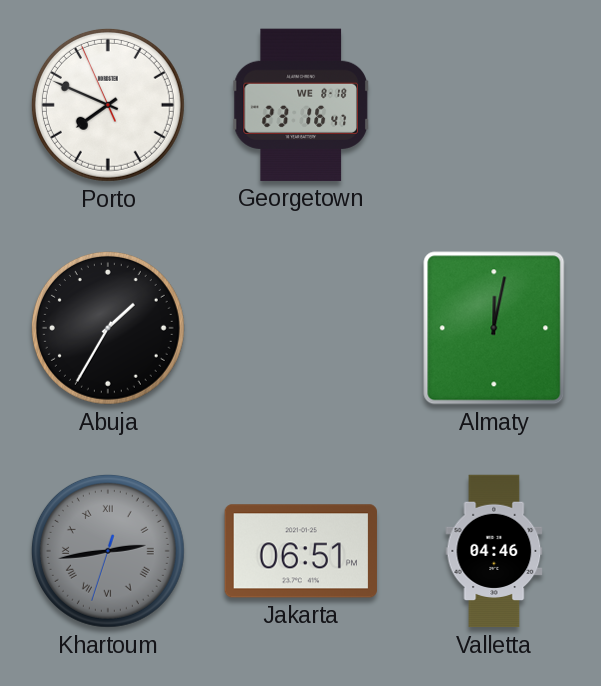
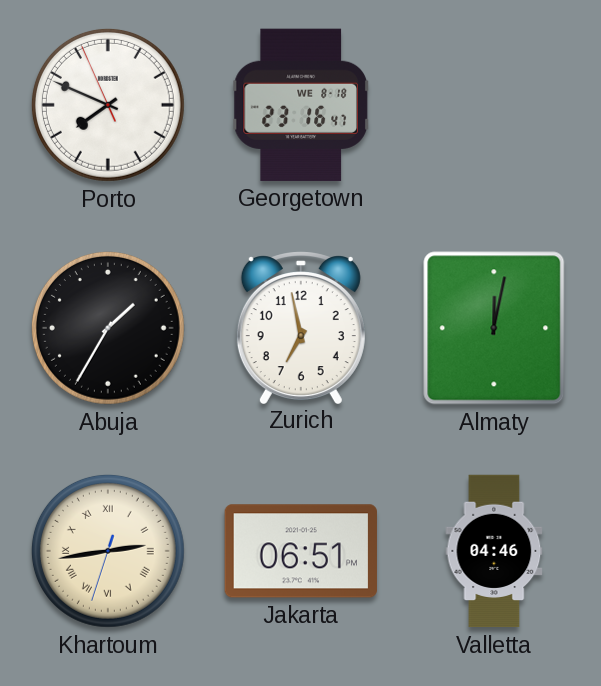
Zurich: none -> 6:58
Khartoum dial: grey -> cream
